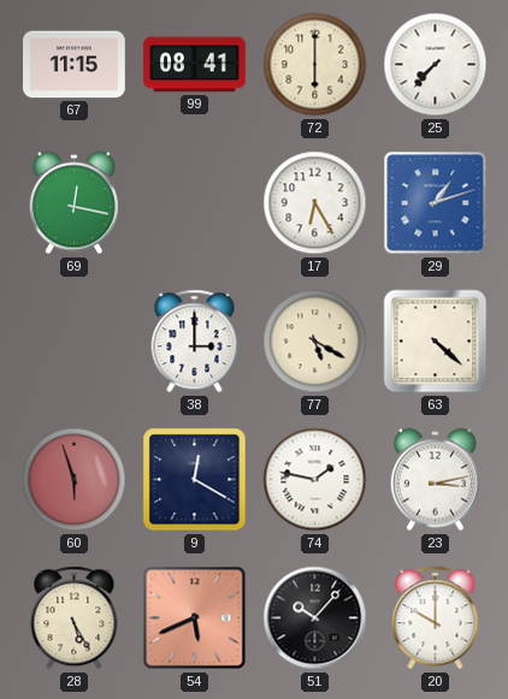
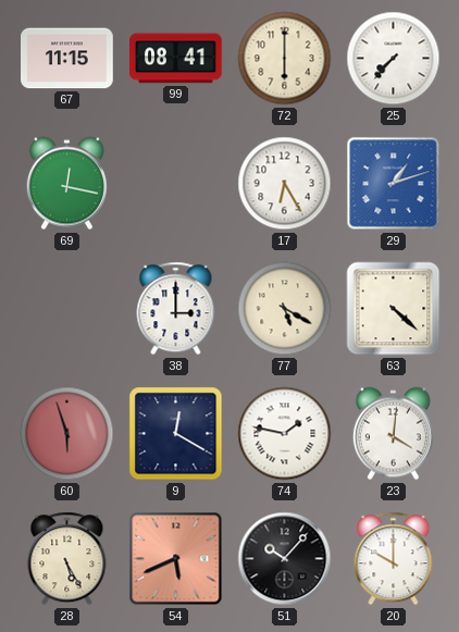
23: 3:13 -> 4:01
